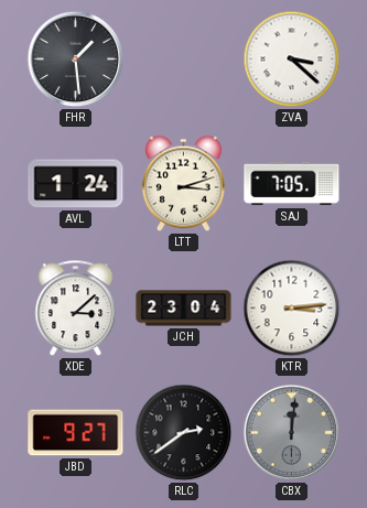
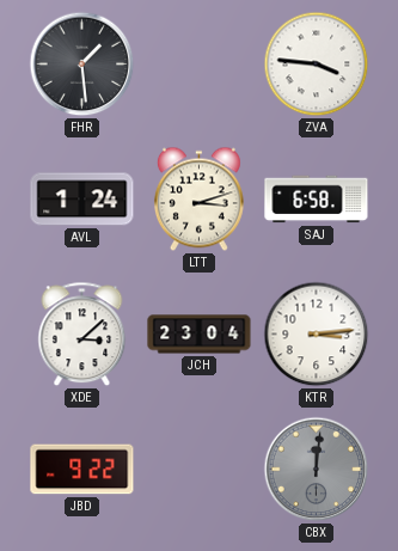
ZVA: 3:22 -> 3:46
SAJ: 7:05 -> 6:58
JBD: 9:27 -> 9:22
RLC: 2:39 -> none
